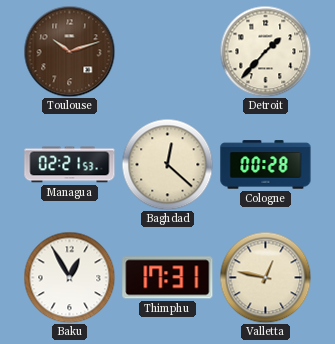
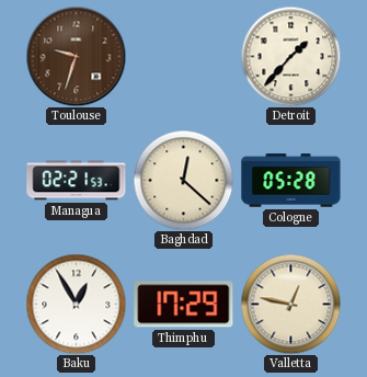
Toulouse: 10:12 -> 9:33
Cologne: 00:28 -> 05:28
Thimphu: 17:31 -> 17:29
